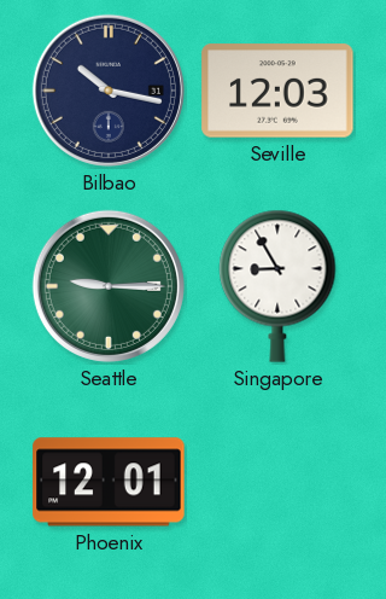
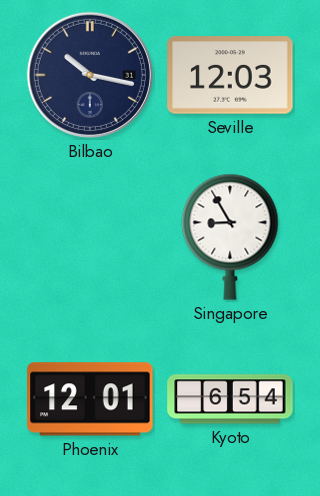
Seattle: 9:15 -> none
Kyoto: none -> 6:54
